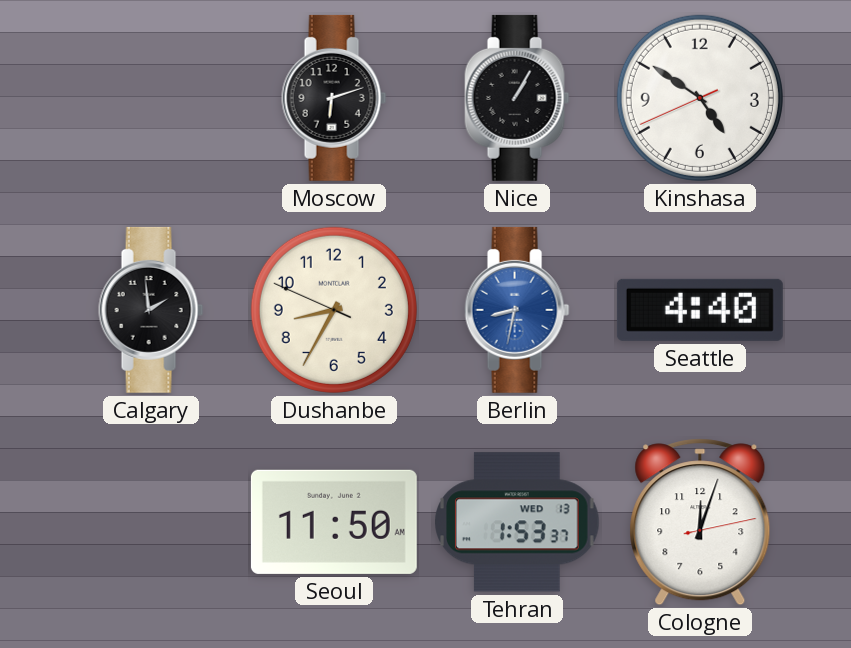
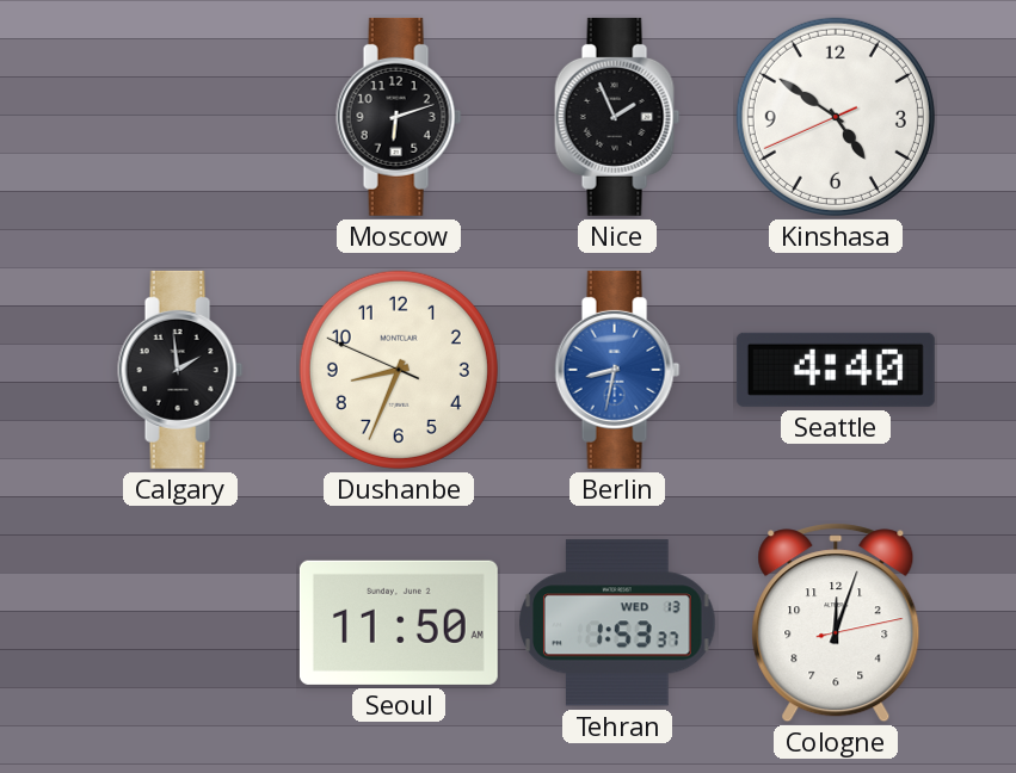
Nice: 1:05 -> 1:56
Dushanbe: 8:34 -> 8:33
